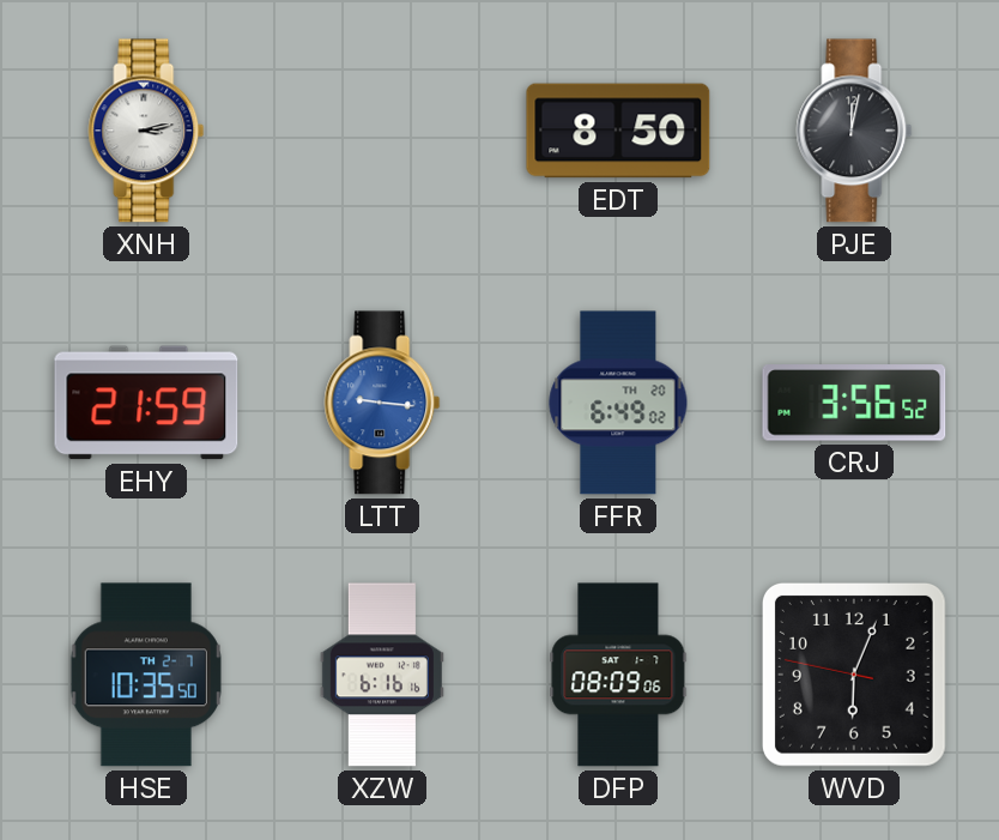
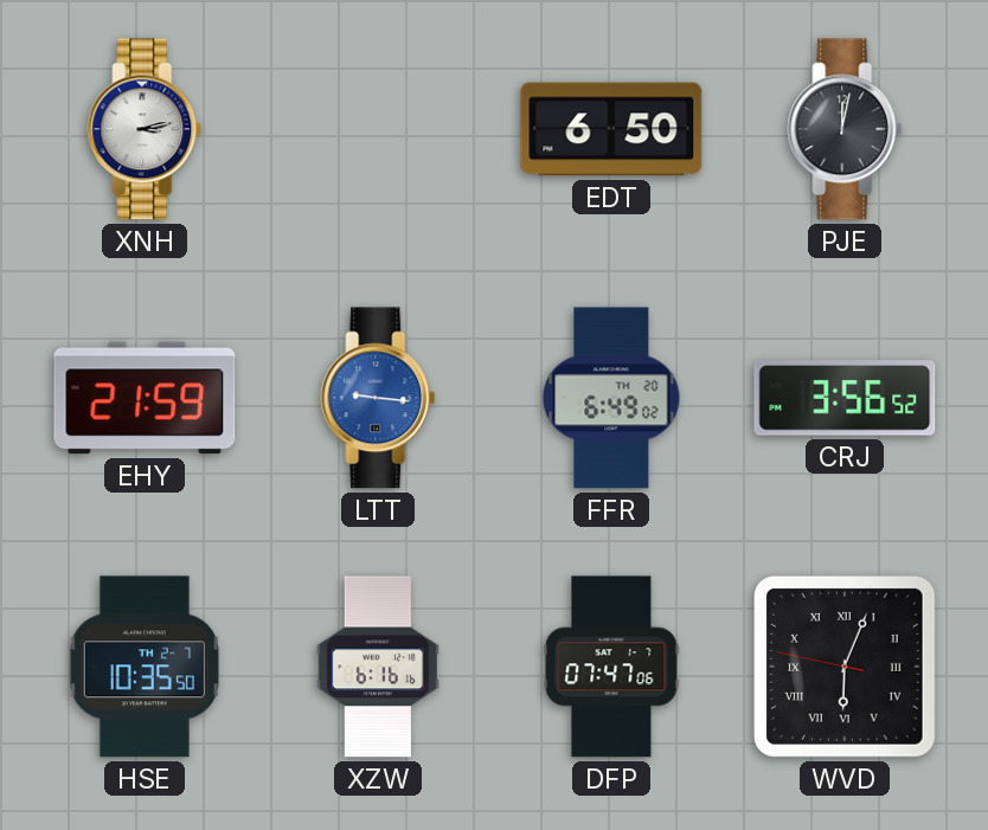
EDT: 8:50 -> 6:50
DFP: 08:09 -> 07:47
WVD numerals: Arabic -> Roman
